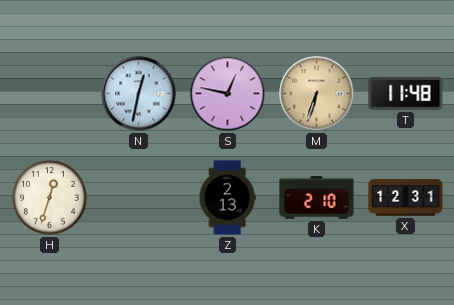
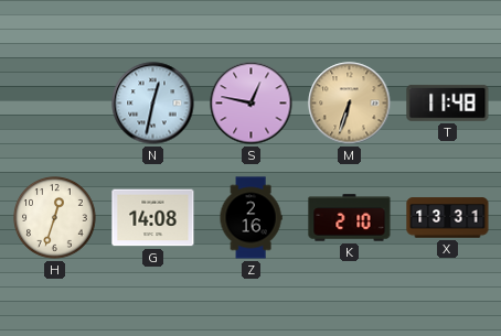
G: none -> 14:08
Z: 2:13 -> 2:16
X: 12:31 -> 13:31
